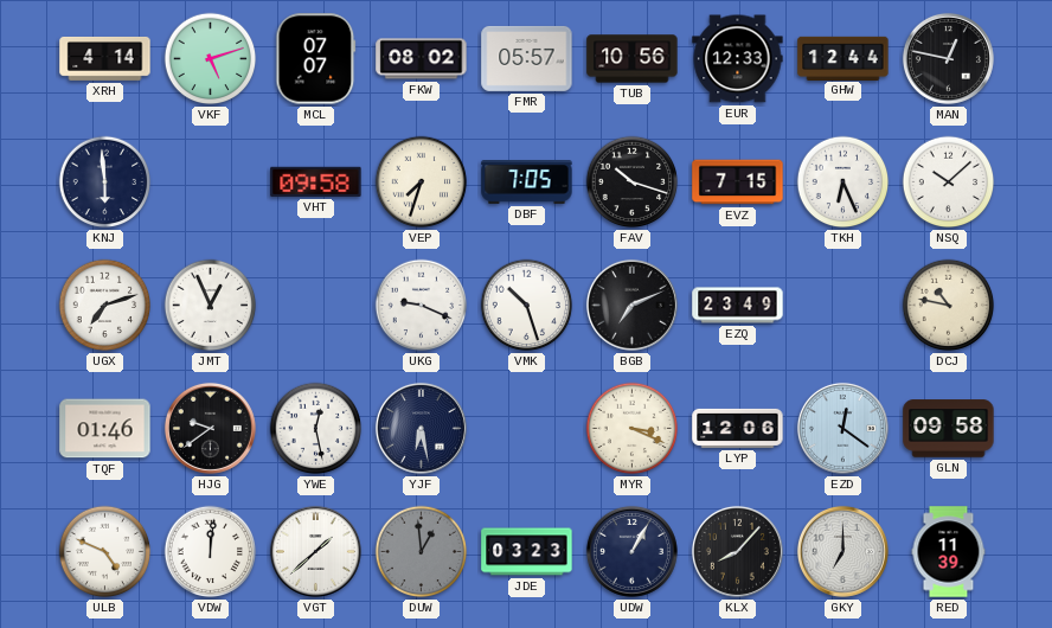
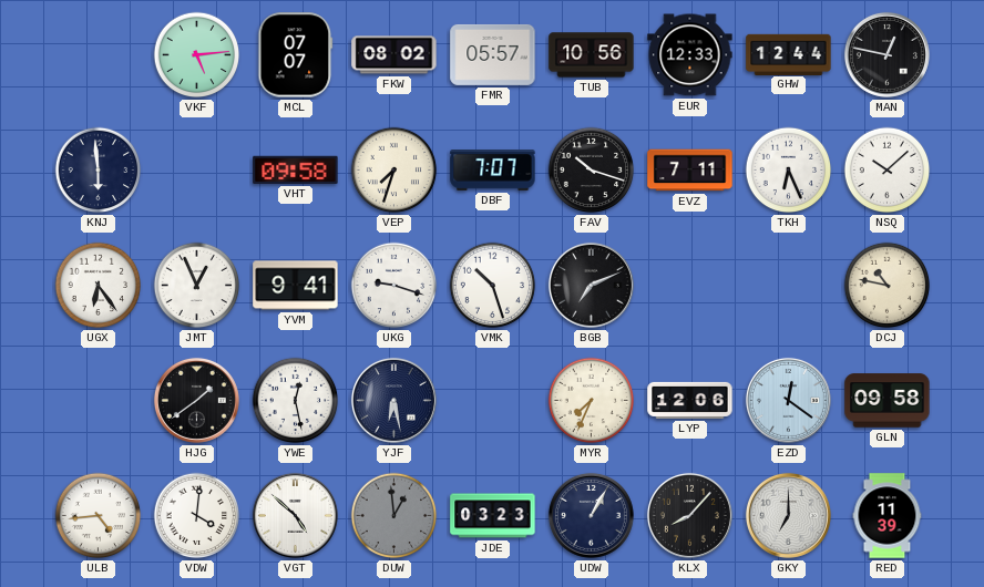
XRH: 4:14 -> none
VKF: 5:12 -> 5:14
DBF: 7:05 -> 7:07
EVZ: 7:15 -> 7:11
UGX: 7:12 -> 6:24
YVM: none -> 9:41
UKG: 9:19 -> 9:18
EZQ: 23:49 -> none
TQF: 01:46 -> none
HJG: 9:39 -> 1:39
MYR: 3:19 -> 7:34
ULB: 4:49 -> 4:44
VDW: 12:01 -> 4:01
VGT: 1:38 -> 4:52
